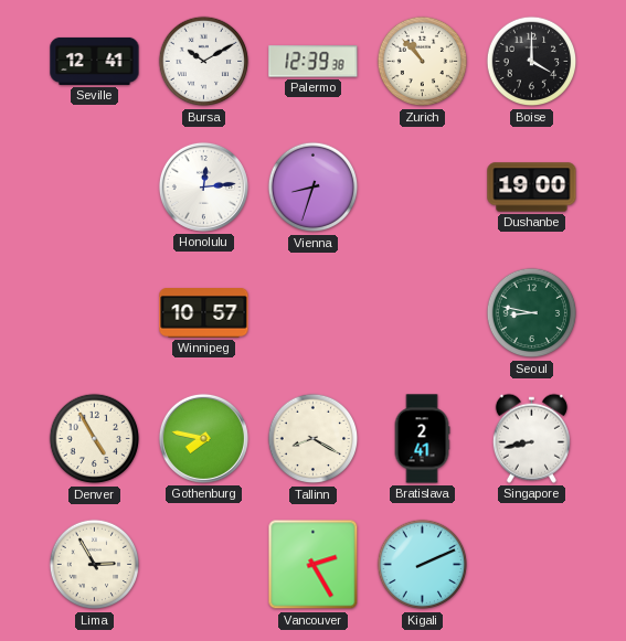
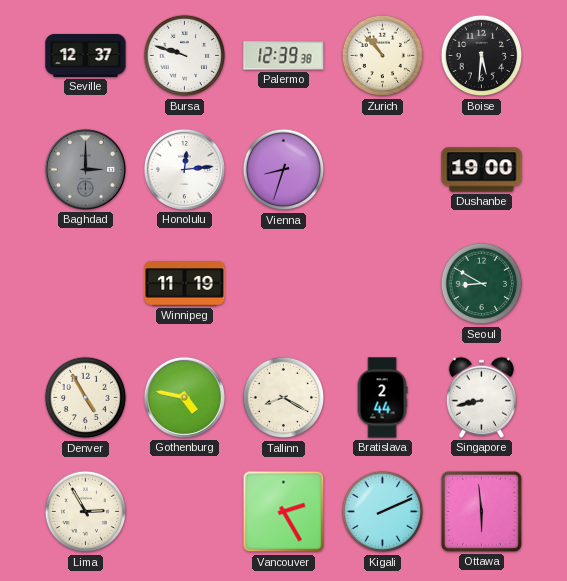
Seville: 12:41 -> 12:37
Bursa: 10:10 -> 9:48
Boise: 4:00 -> 5:31
Baghdad: none -> 3:00
Winnipeg: 10:57 -> 11:19
Seoul: 8:47 -> 8:50
Gothenburg: 7:47 -> 4:47
Bratislava: 2:41 -> 2:44
Ottawa: none -> 5:59
